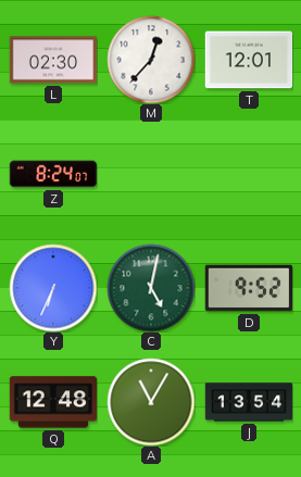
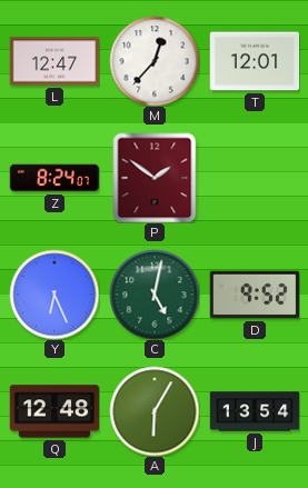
L: 02:30 -> 12:47
P: none -> 1:51
Y: 6:34 -> 6:26
A: 11:05 -> 6:05
